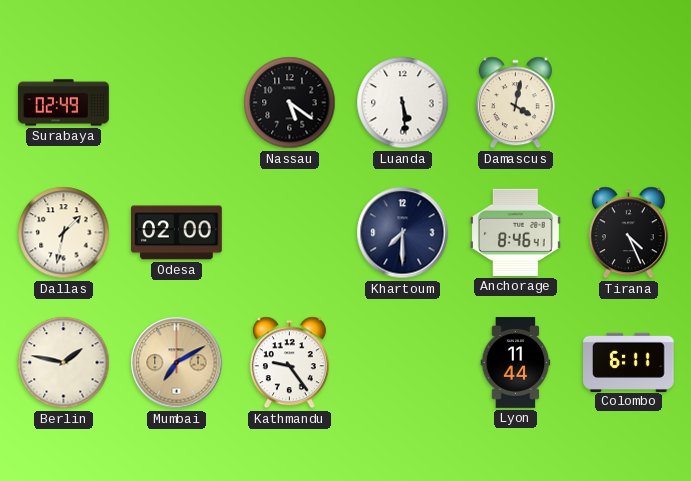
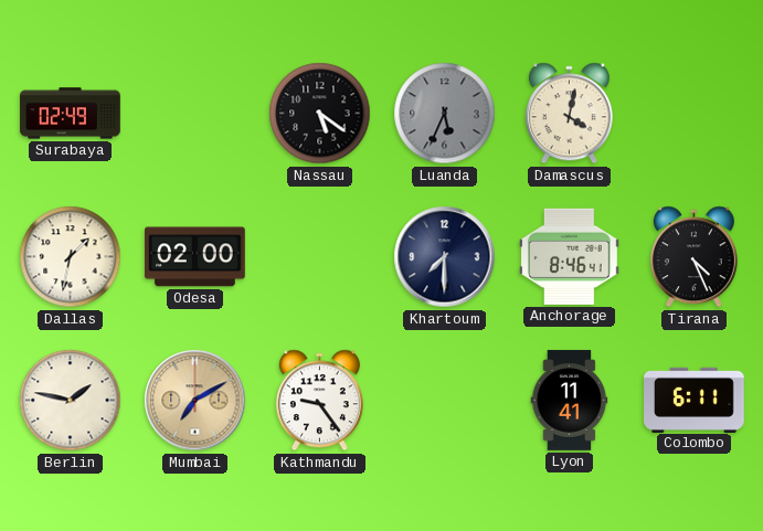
Luanda: 5:29 -> 5:34
Luanda dial: white -> grey
Lyon: 11:44 -> 11:41
